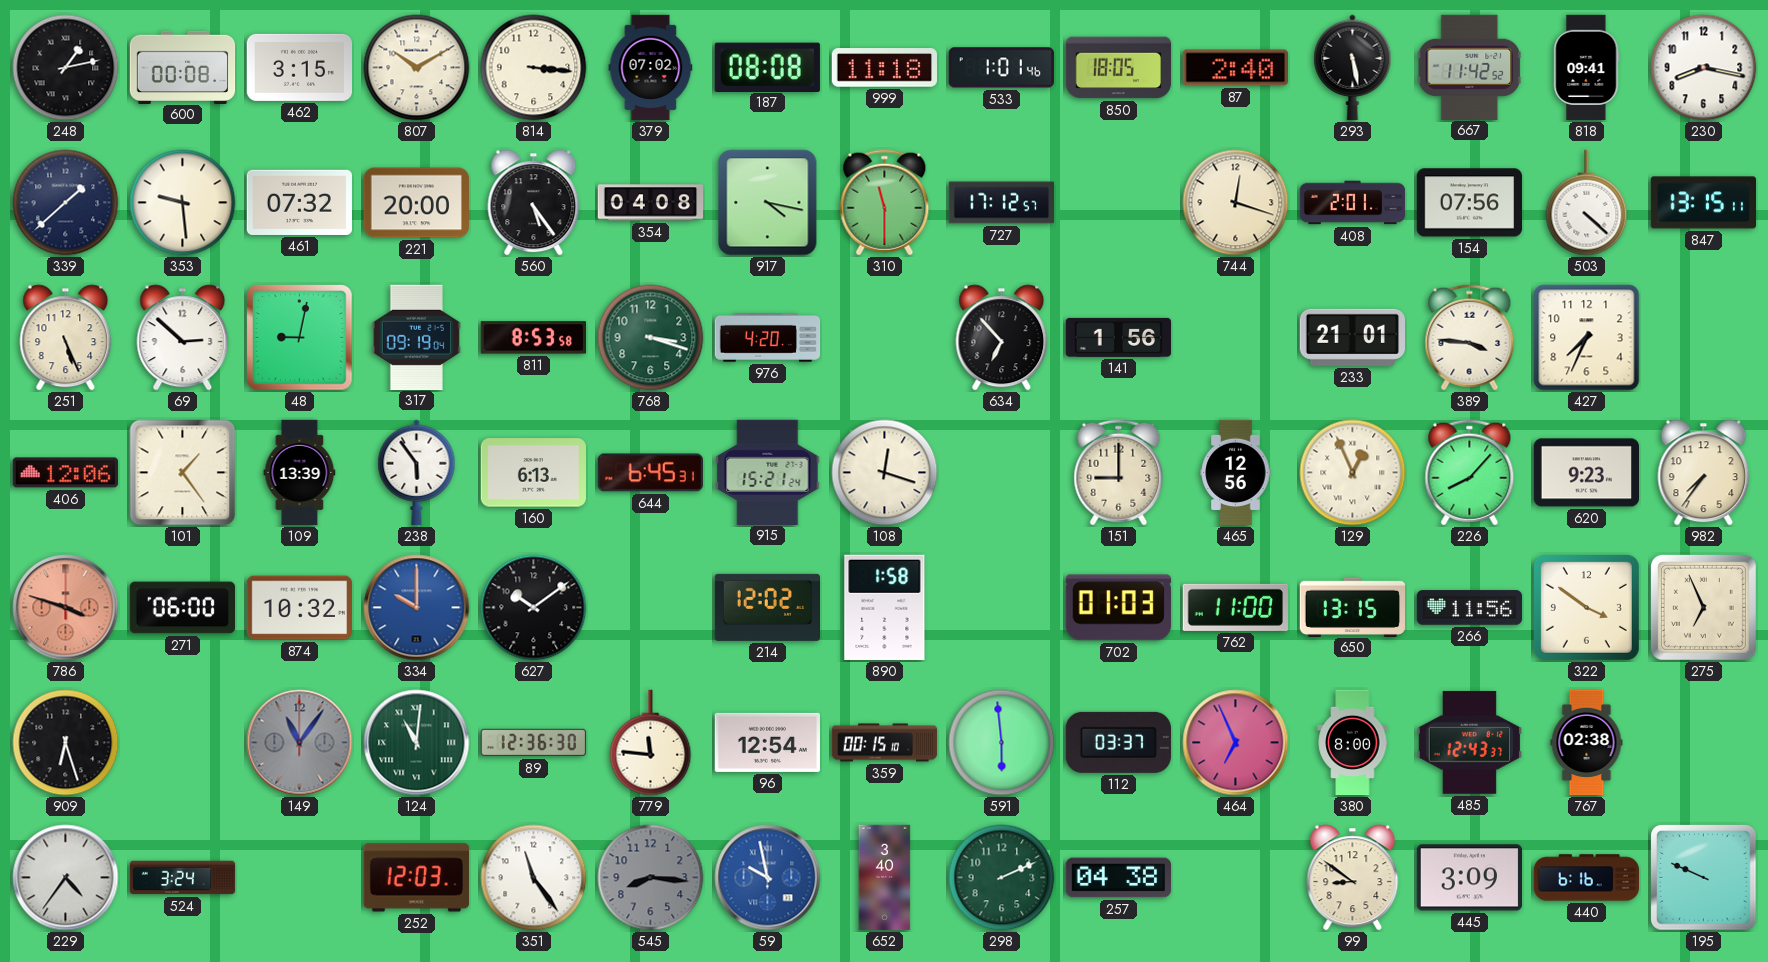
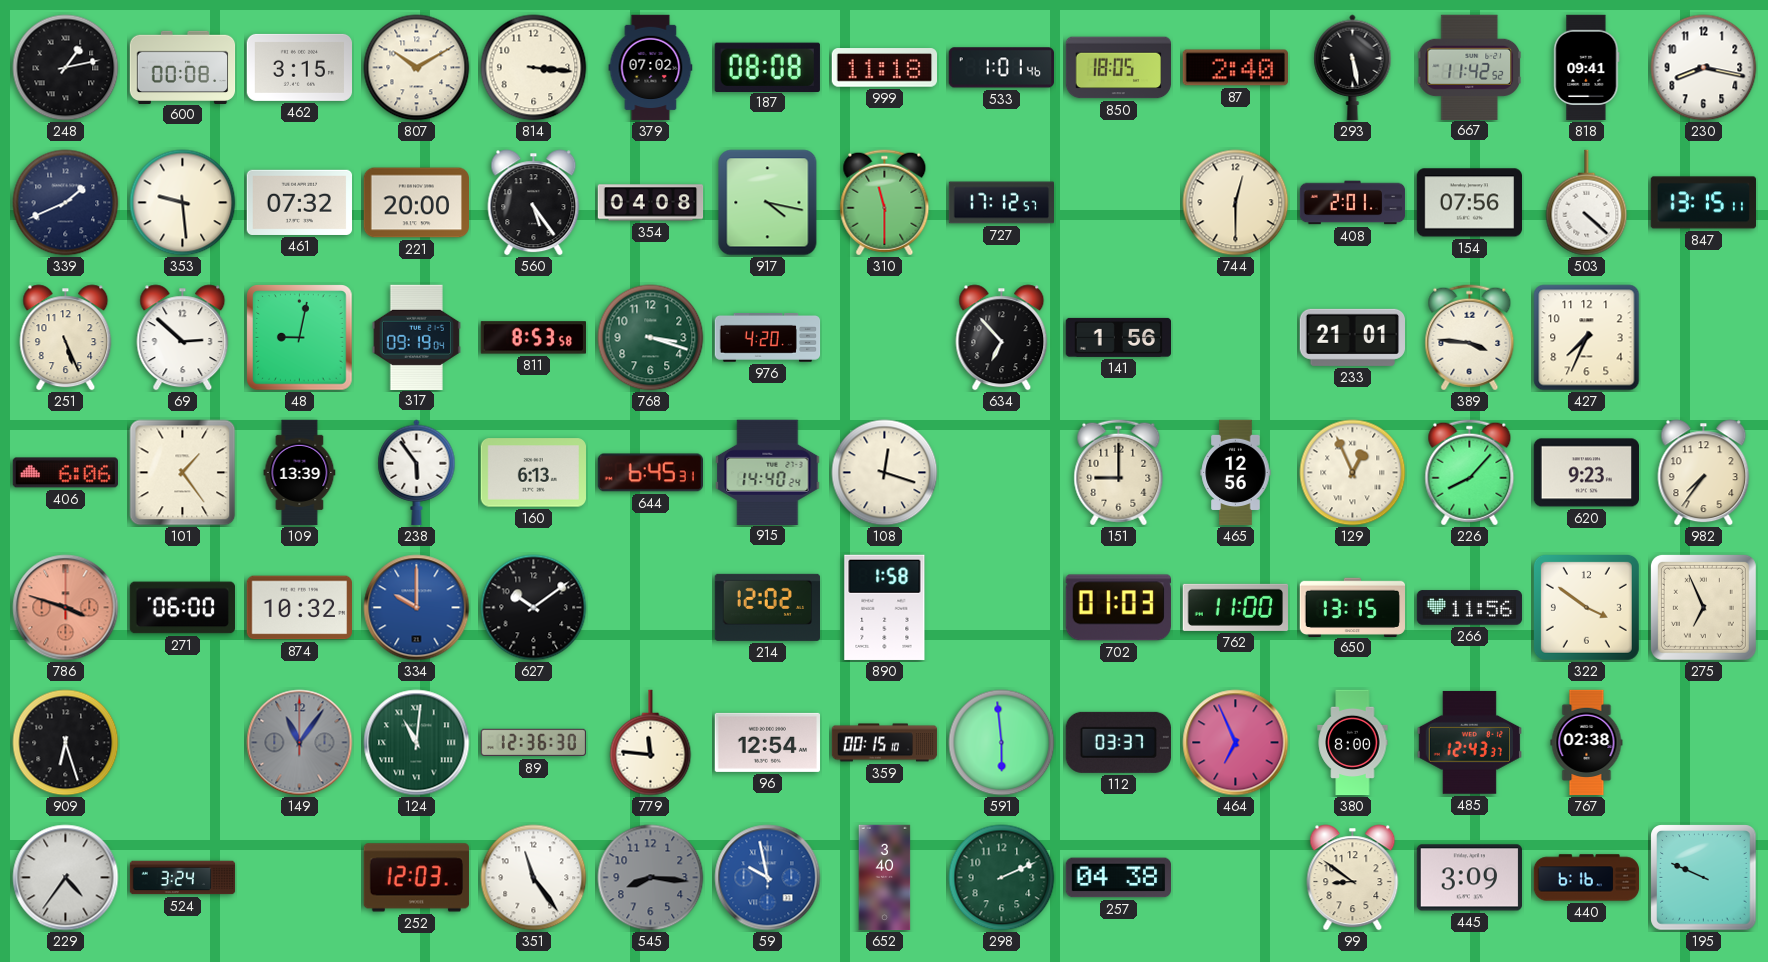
339: 1:38 -> 1:41
744: 12:18 -> 12:30
406: 12:06 -> 6:06
915: 15:21 -> 14:40
